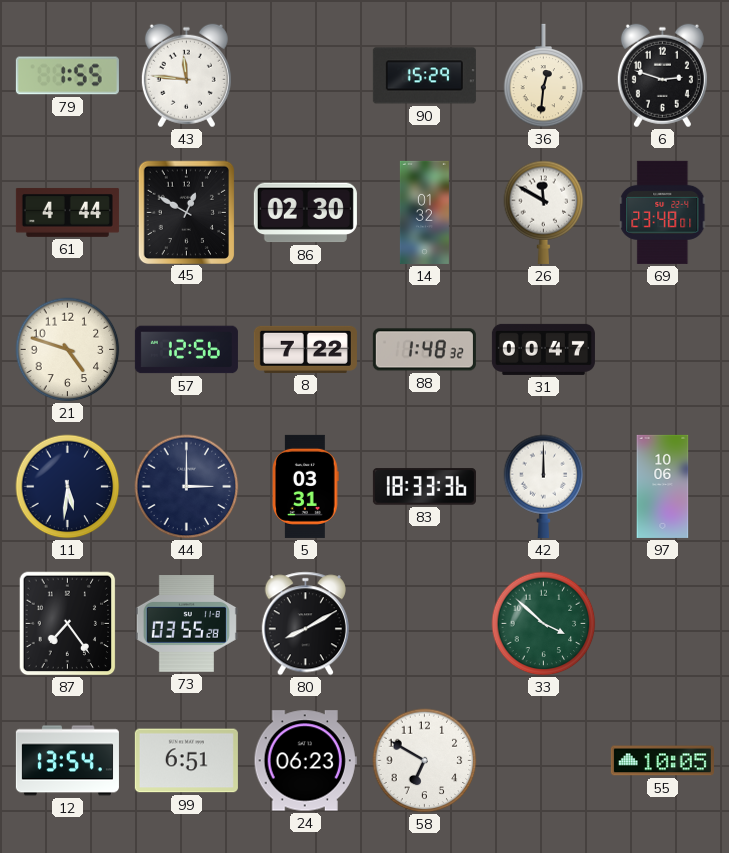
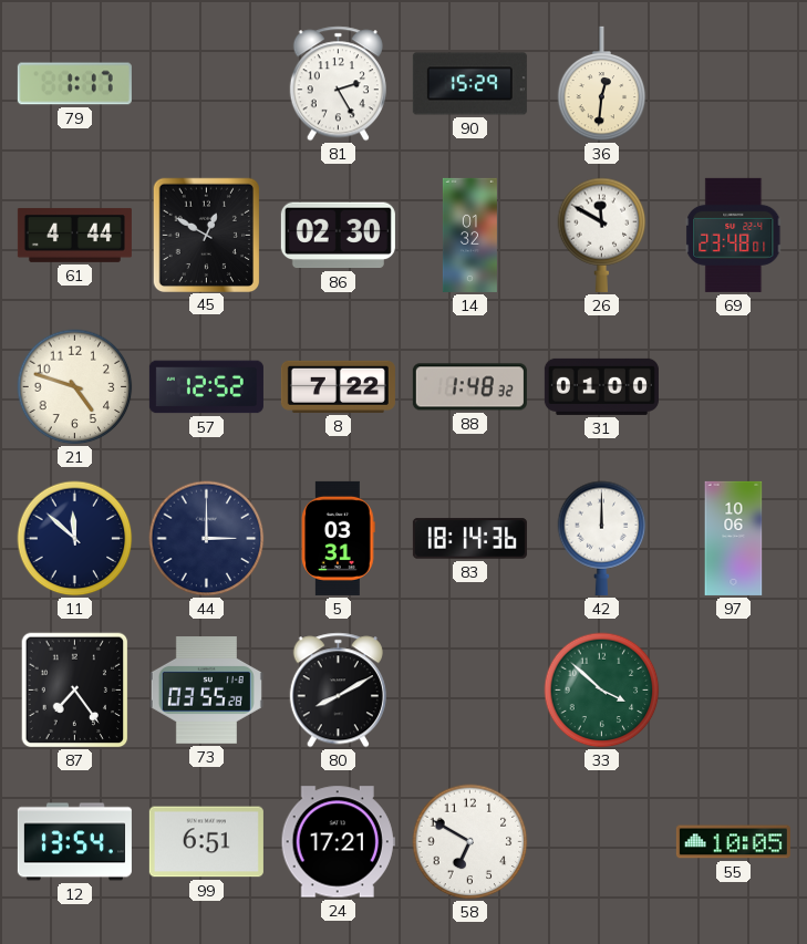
79: 1:55 -> 1:17
43: 11:46 -> none
81: none -> 2:25
6: 2:48 -> none
57: 12:56 -> 12:52
31: 00:47 -> 01:00
11: 5:31 -> 11:52
83: 18:33 -> 18:14
24: 06:23 -> 17:21
